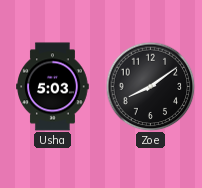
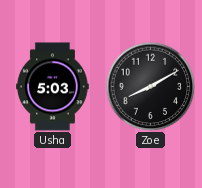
Zoe: 8:09 -> 8:10
